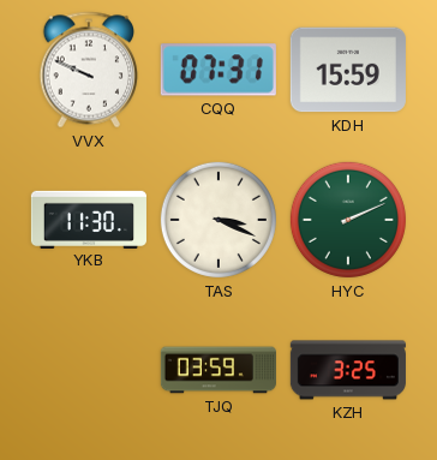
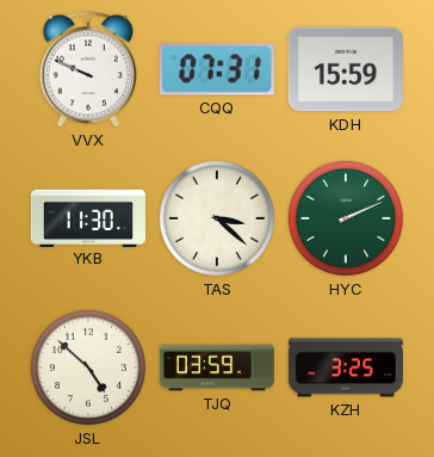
TAS: 3:19 -> 3:22
JSL: none -> 4:52
